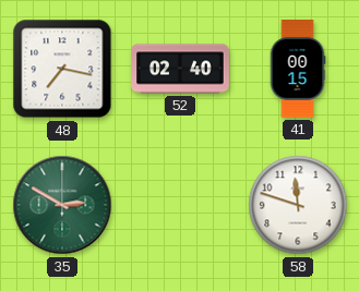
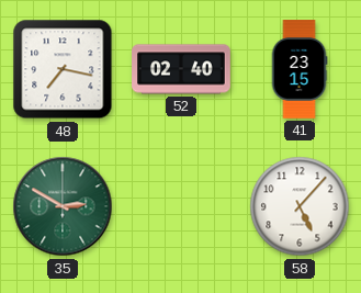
41: 00:15 -> 23:15
58: 11:48 -> 5:07
